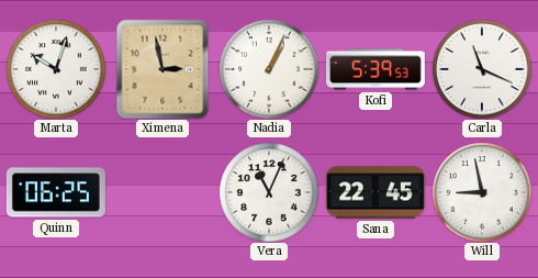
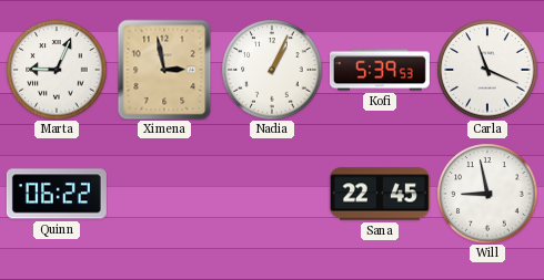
Marta: 10:03 -> 9:04
Quinn: 06:25 -> 06:22
Vera: 11:04 -> none
